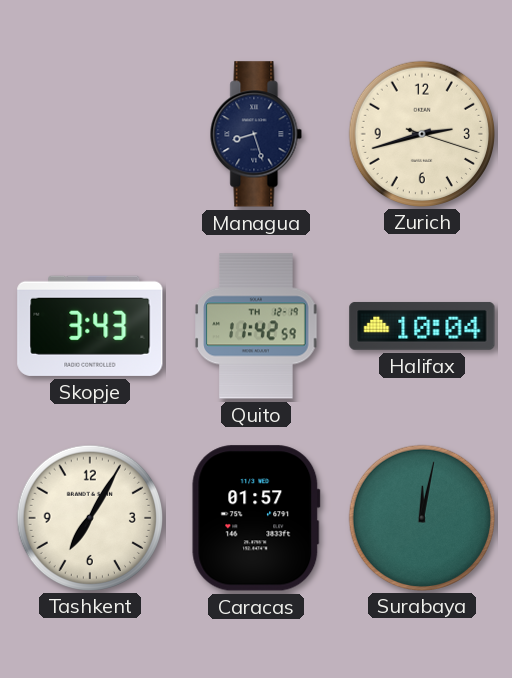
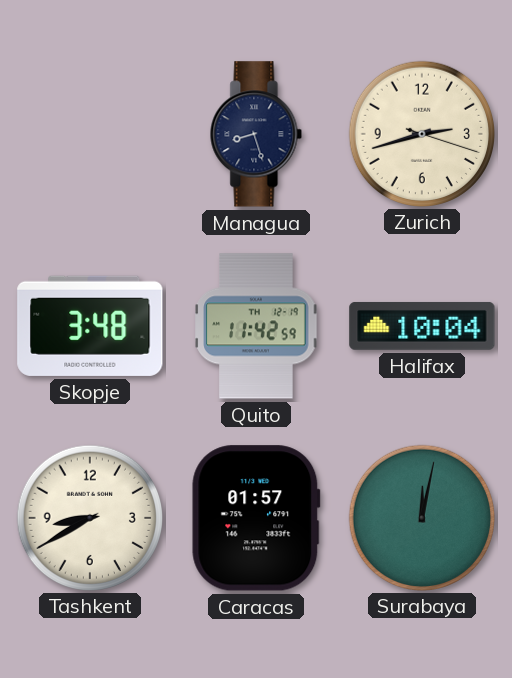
Skopje: 3:43 -> 3:48
Tashkent: 7:05 -> 8:40
